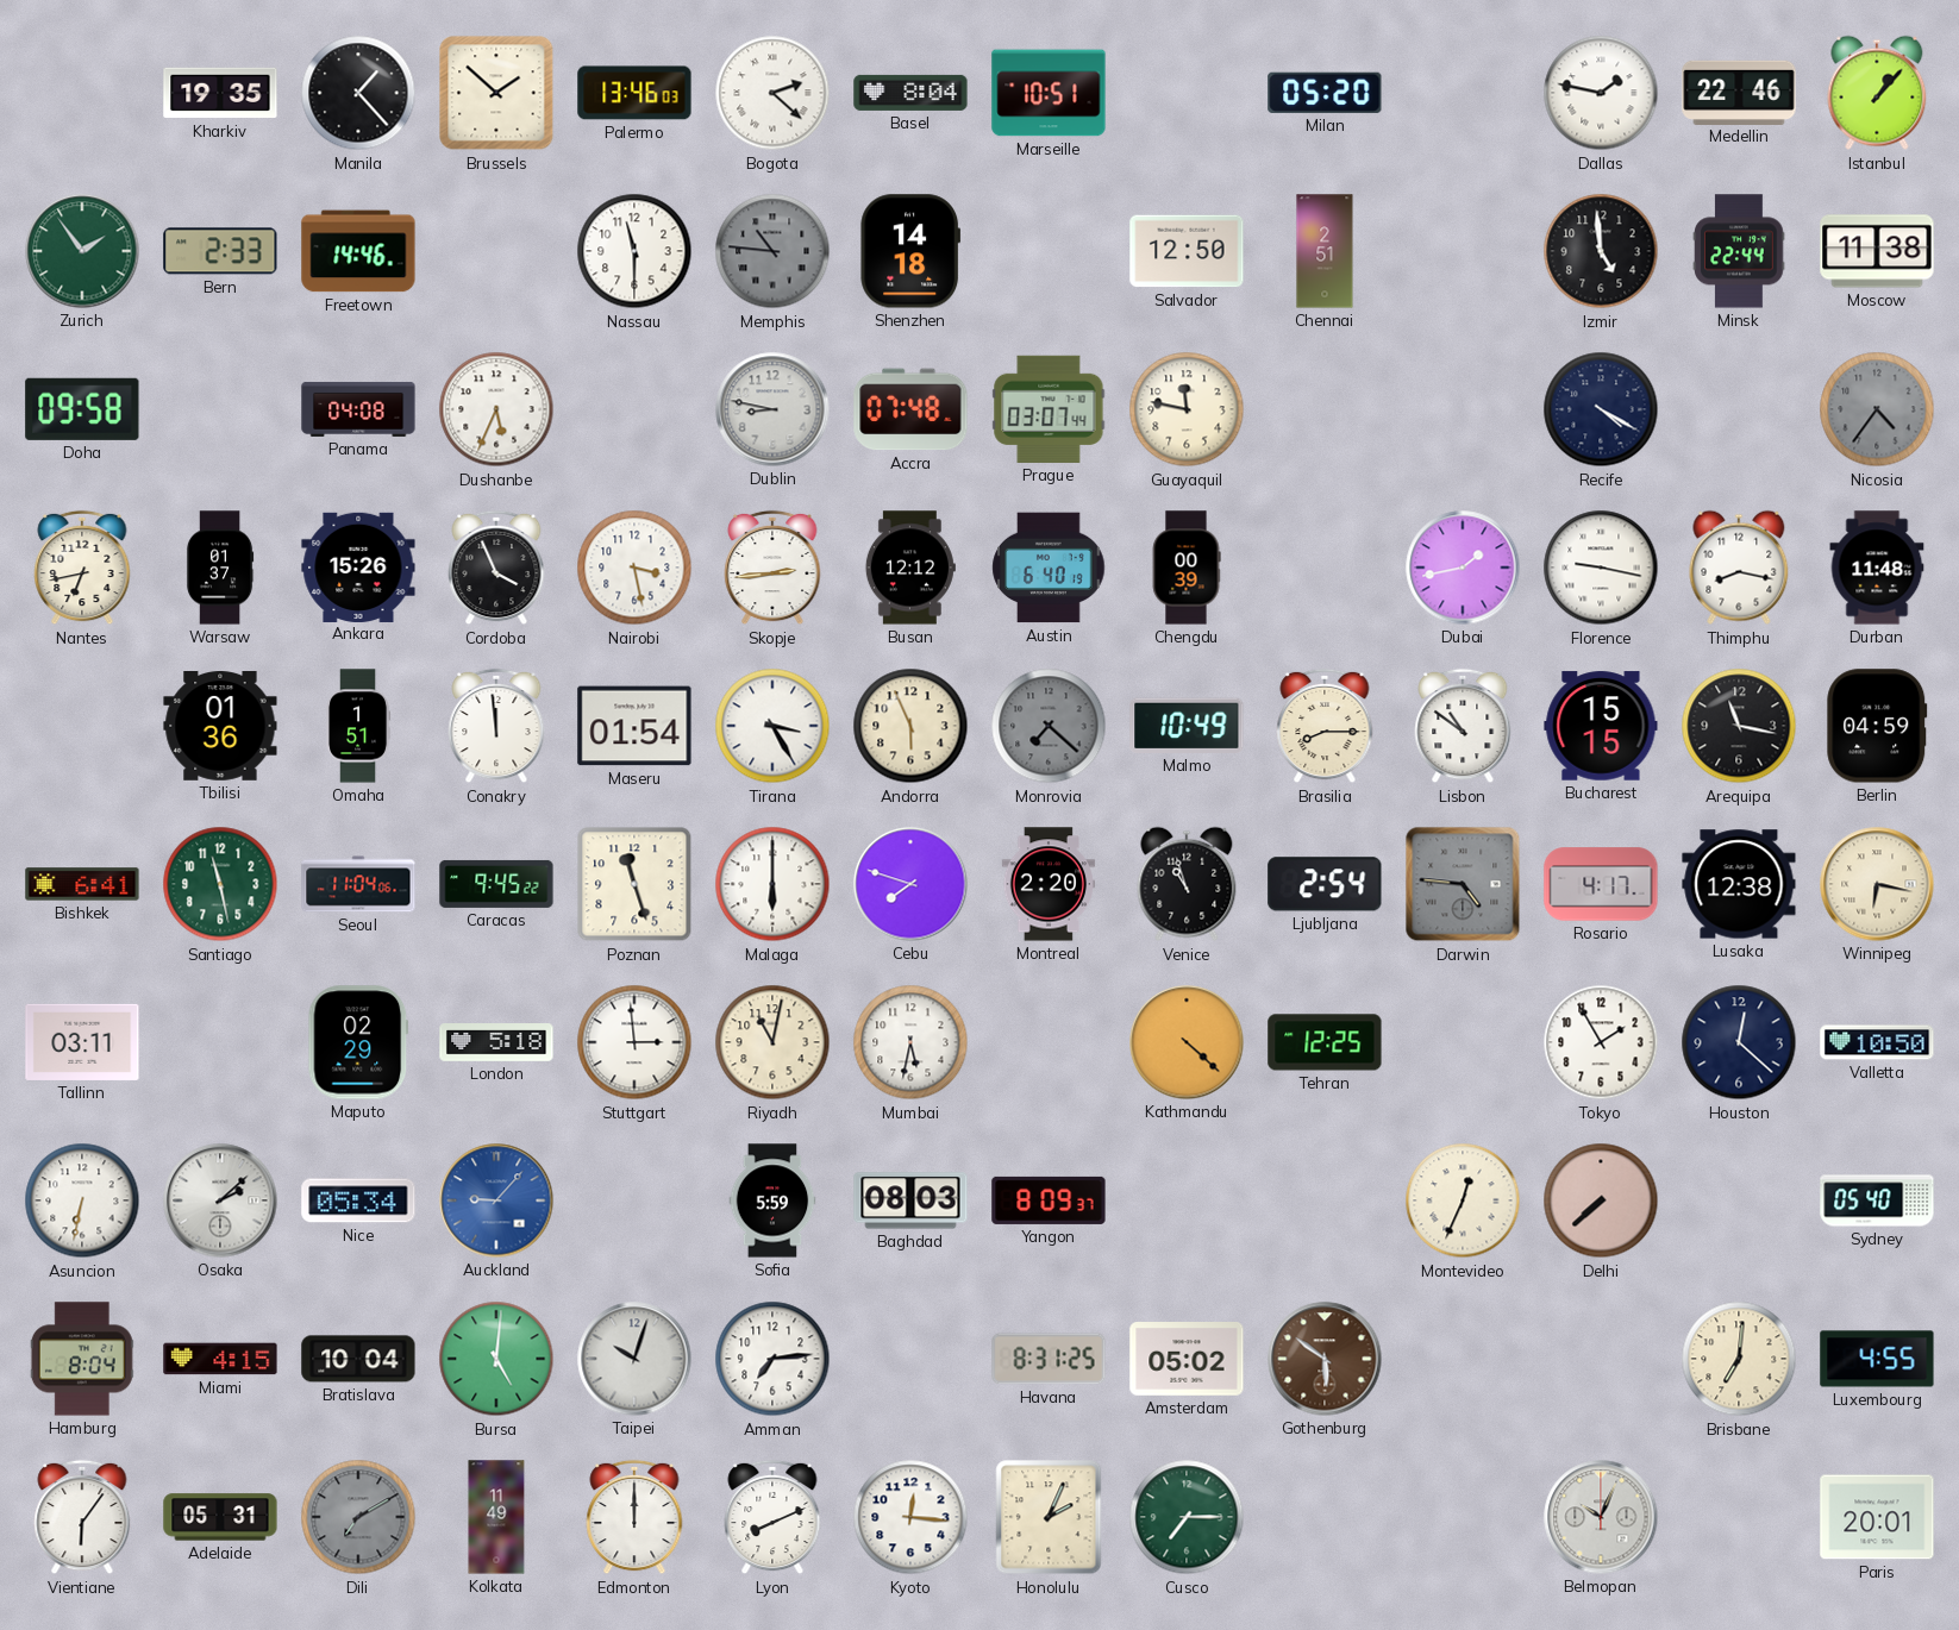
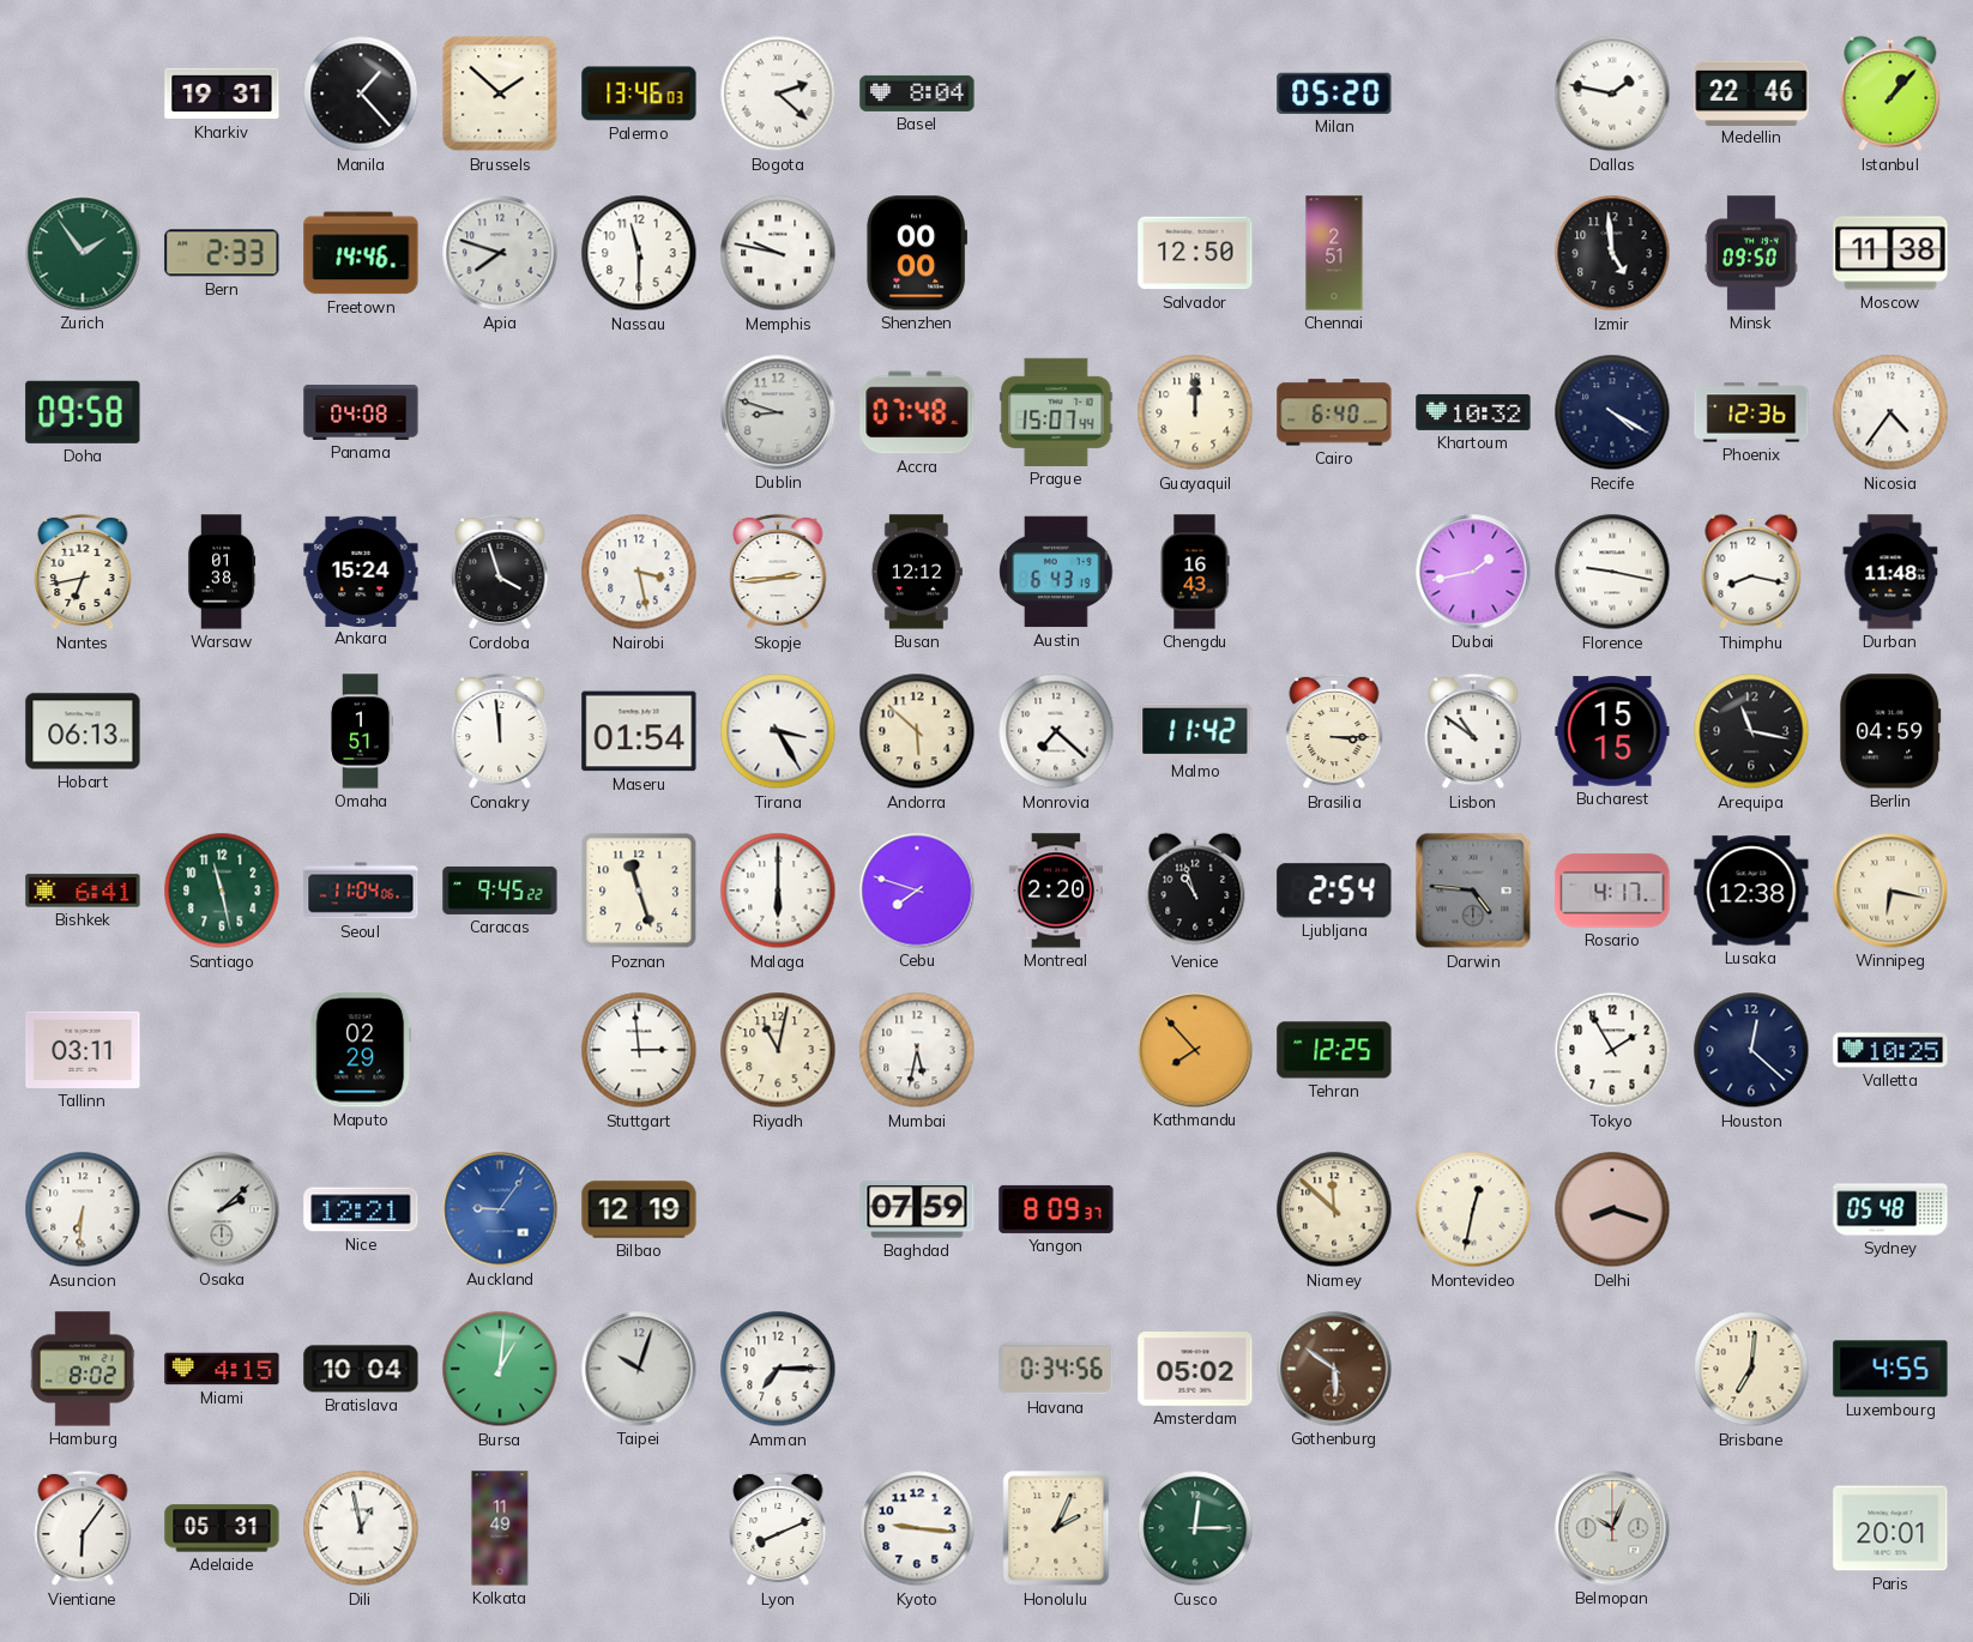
Kharkiv: 19:35 -> 19:31
Marseille: 10:51 -> none
Apia: none -> 7:48
Memphis: 10:46 -> 9:47
Memphis dial: grey -> white
Shenzhen: 14:18 -> 00:00
Minsk: 22:44 -> 09:50
Dushanbe: 5:34 -> none
Dublin: 8:47 -> 8:48
Prague: 03:07 -> 15:07
Guayaquil: 11:47 -> 12:00
Cairo: none -> 6:40
Khartoum: none -> 10:32
Phoenix: none -> 12:36
Nicosia dial: grey -> white
Warsaw: 01:37 -> 01:38
Ankara: 15:26 -> 15:24
Cordoba: 3:56 -> 3:57
Austin: 6:40 -> 6:43
Chengdu: 00:39 -> 16:43
Hobart: none -> 06:13
Tbilisi: 01:36 -> none
Andorra: 5:56 -> 5:52
Monrovia dial: grey -> white
Malmo: 10:49 -> 11:42
Brasilia: 8:15 -> 3:15
London: 5:18 -> none
Kathmandu: 4:22 -> 7:53
Valletta: 10:50 -> 10:25
Asuncion: 6:32 -> 6:31
Nice: 05:34 -> 12:21
Auckland: 9:07 -> 9:06
Bilbao: none -> 12:19
Sofia: 5:59 -> none
Baghdad: 08:03 -> 07:59
Niamey: none -> 11:52
Montevideo: 12:34 -> 12:32
Delhi: 7:38 -> 8:18
Sydney: 05:40 -> 05:48
Hamburg: 8:04 -> 8:02
Bursa: 5:01 -> 1:01
Amman: 7:14 -> 7:15
Havana: 8:31 -> 0:34
Dili: 7:10 -> 12:58
Dili dial: grey -> white
Edmonton: 12:00 -> none
Kyoto: 12:16 -> 9:16
Cusco: 7:15 -> 12:15
